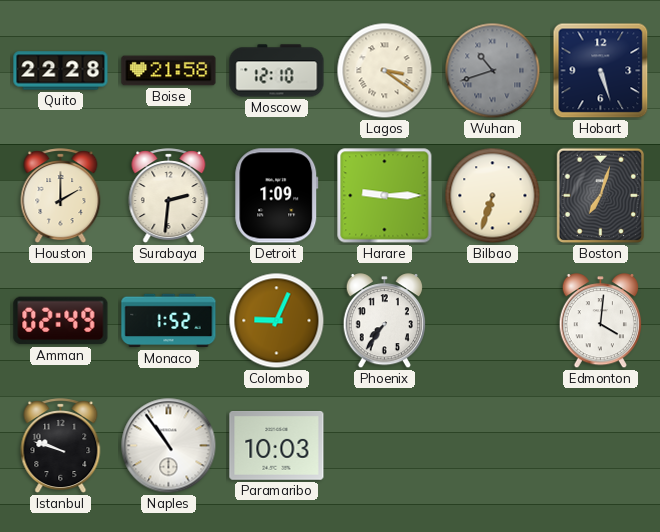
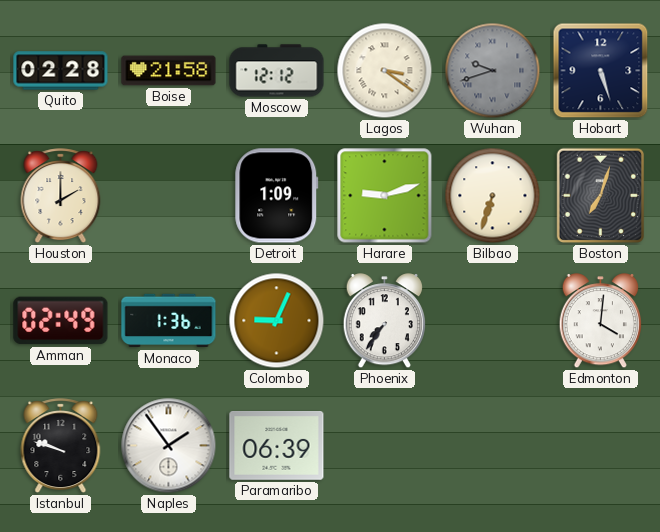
Quito: 22:28 -> 02:28
Moscow: 12:10 -> 12:12
Wuhan: 10:42 -> 9:42
Surabaya: 2:31 -> none
Harare: 9:15 -> 9:12
Monaco: 1:52 -> 1:36
Naples: 10:54 -> 1:54
Paramaribo: 10:03 -> 06:39
